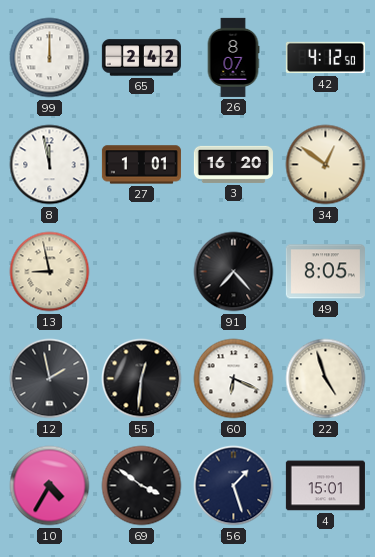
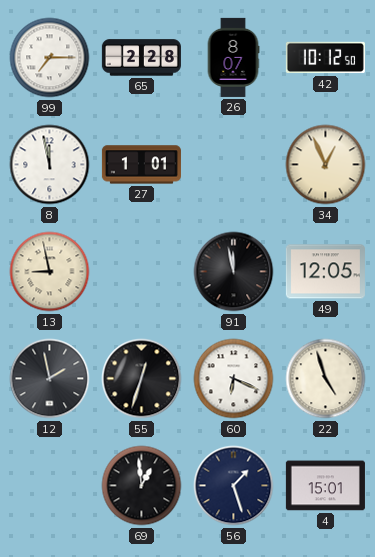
99: 12:00 -> 7:15
65: 2:42 -> 2:28
42: 4:12 -> 10:12
3: 16:20 -> none
34: 12:51 -> 12:56
91: 7:23 -> 11:58
49: 8:05 -> 12:05
55: 12:31 -> 12:33
10: 4:35 -> none
69: 3:51 -> 12:59
